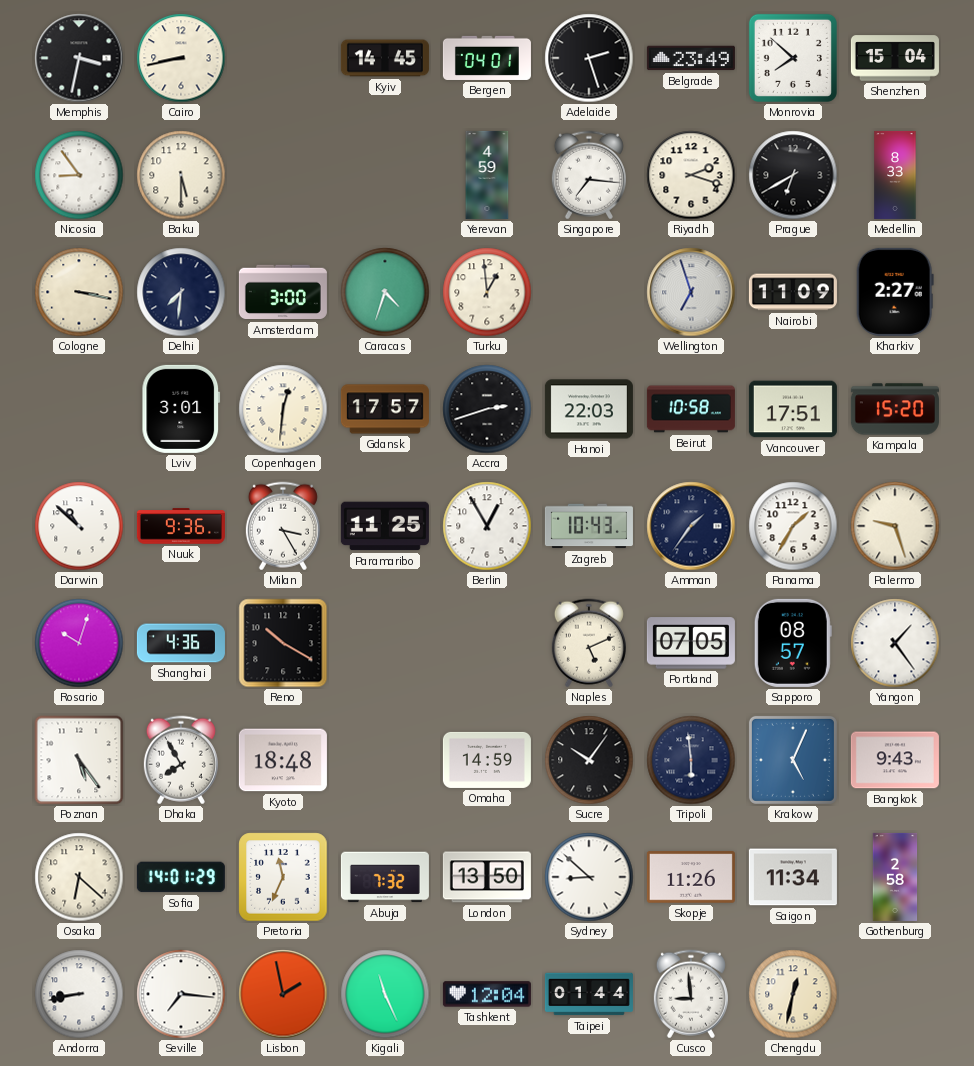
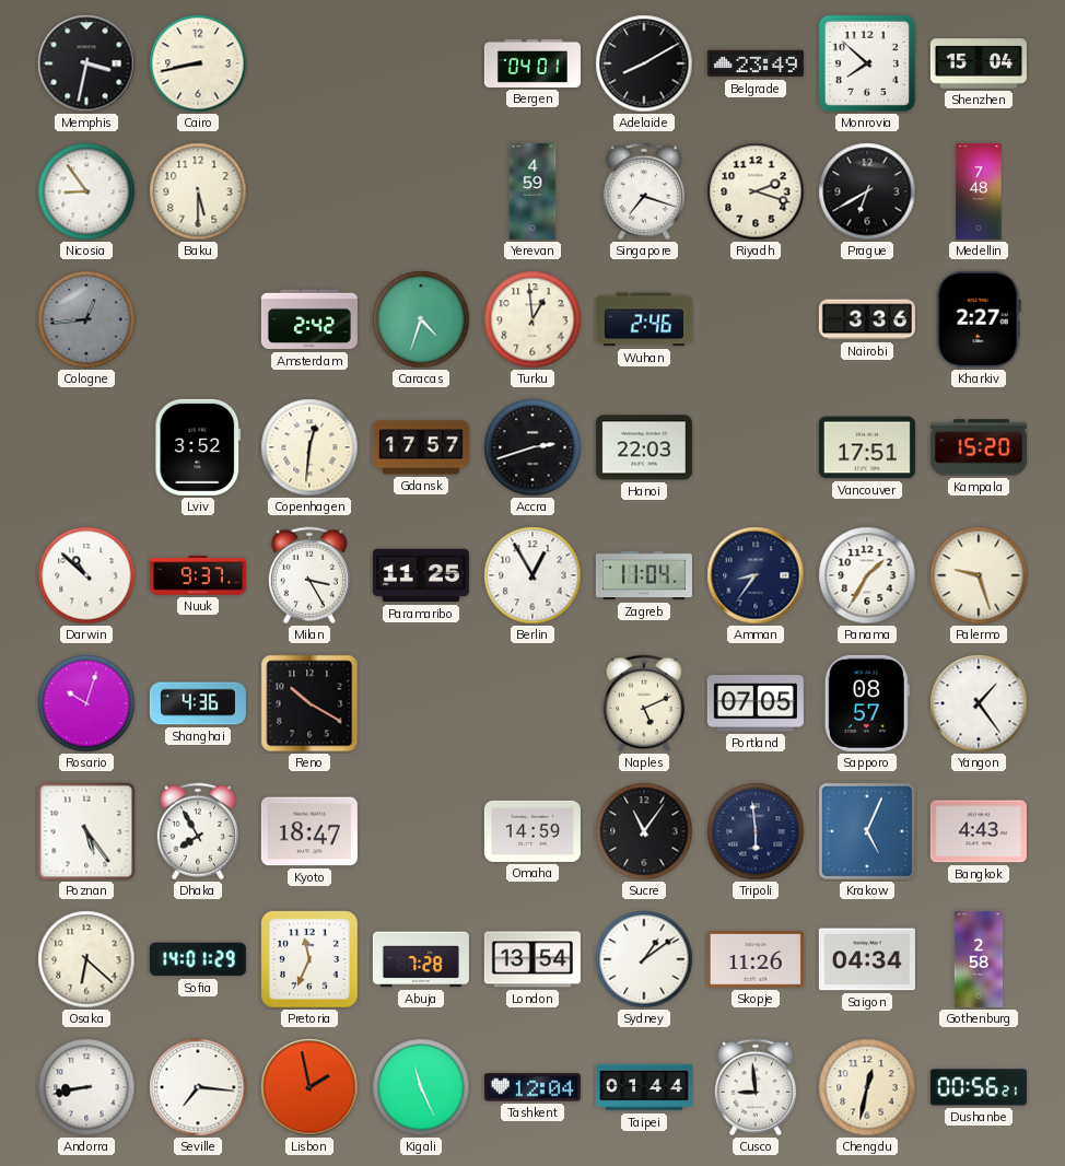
Kyiv: 14:45 -> none
Adelaide: 2:27 -> 8:10
Singapore: 7:16 -> 7:18
Medellin: 8:33 -> 7:48
Cologne: 3:17 -> 12:44
Cologne dial: cream -> grey
Delhi: 7:31 -> none
Amsterdam: 3:00 -> 2:42
Wuhan: none -> 2:46
Wellington: 6:57 -> none
Nairobi: 11:09 -> 3:36
Lviv: 3:01 -> 3:52
Beirut: 10:58 -> none
Nuuk: 9:36 -> 9:37
Zagreb: 10:43 -> 11:04
Amman: 1:36 -> 8:36
Kyoto: 18:48 -> 18:47
Sucre: 10:06 -> 11:06
Bangkok: 9:43 -> 4:43
Abuja: 7:32 -> 7:28
London: 13:50 -> 13:54
Sydney: 8:52 -> 1:09
Saigon: 11:34 -> 04:34
Dushanbe: none -> 00:56
